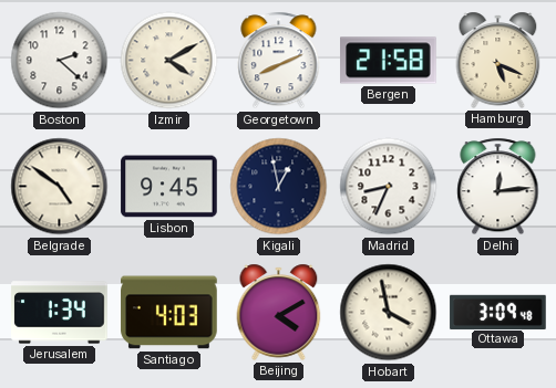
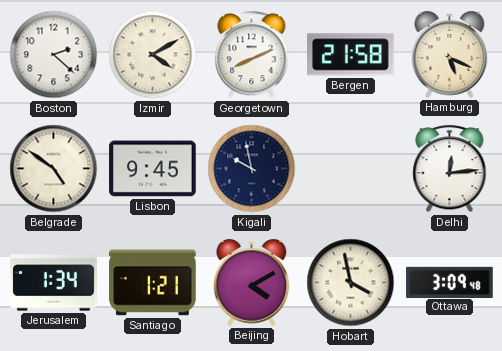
Kigali: 12:58 -> 9:58
Madrid: 8:34 -> none
Santiago: 4:03 -> 1:21
